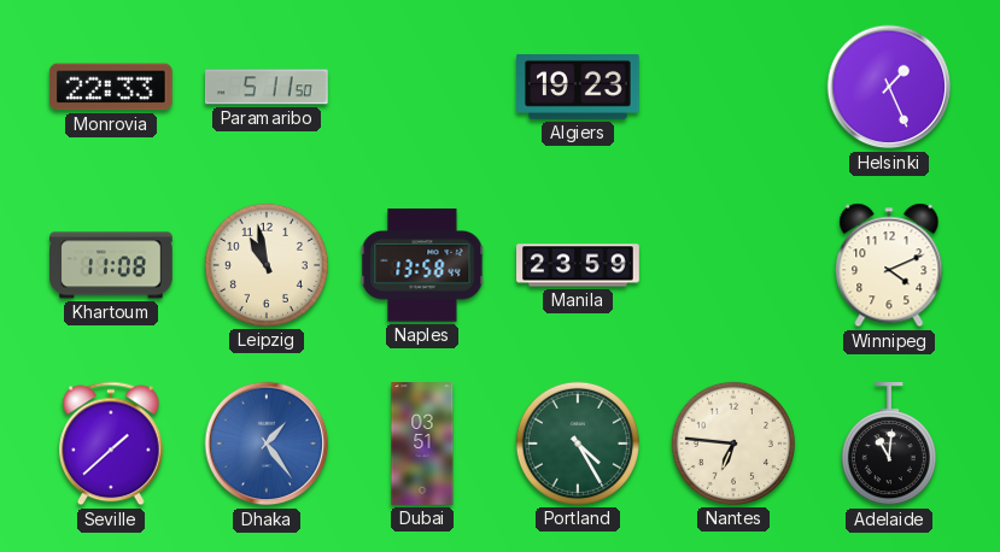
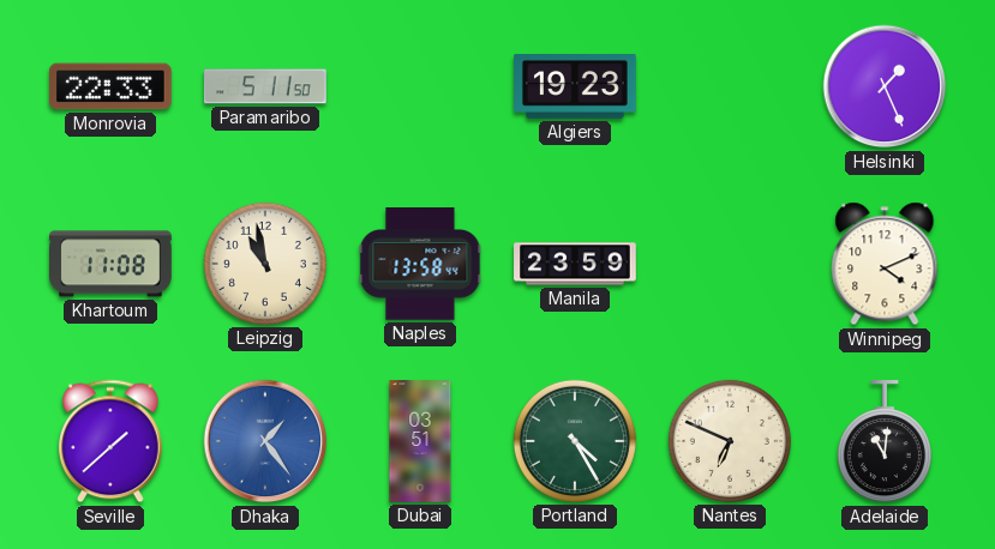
Nantes: 6:46 -> 6:49
